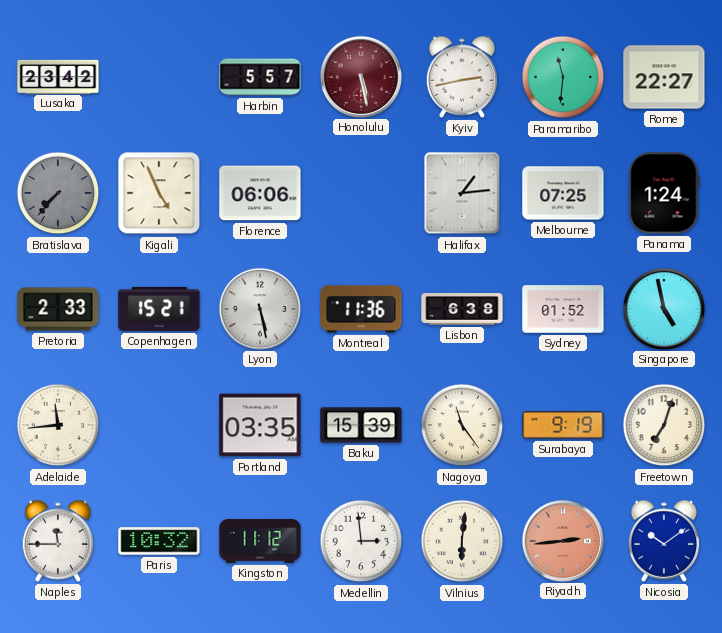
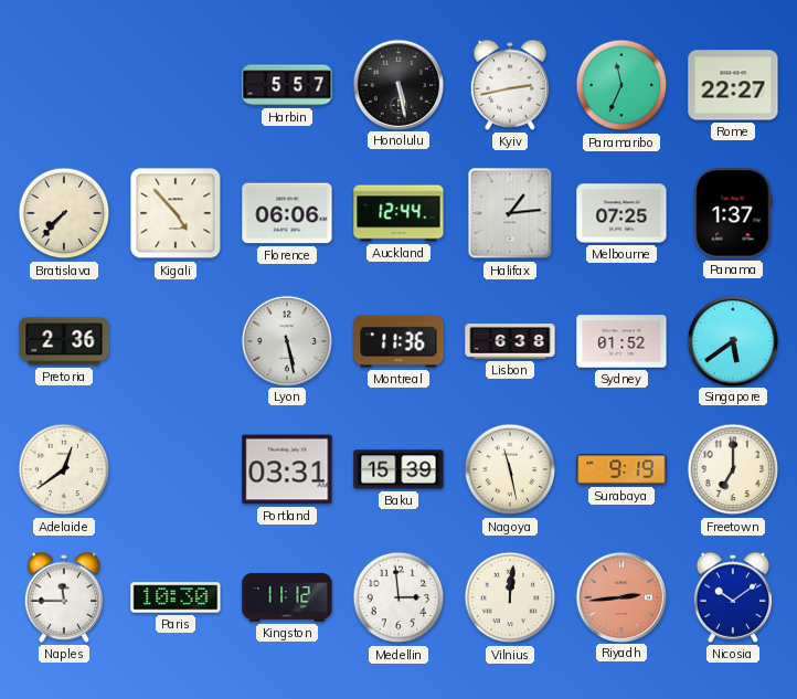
Lusaka: 23:42 -> none
Honolulu dial: burgundy -> black
Paramaribo: 11:31 -> 11:34
Bratislava dial: grey -> cream
Kigali: 4:56 -> 4:53
Auckland: none -> 12:44
Panama: 1:24 -> 1:37
Pretoria: 2:33 -> 2:36
Copenhagen: 15:21 -> none
Singapore: 4:58 -> 5:39
Adelaide: 11:44 -> 12:39
Portland: 03:35 -> 03:31
Nagoya: 11:24 -> 11:28
Freetown: 7:03 -> 7:00
Paris: 10:32 -> 10:30
Vilnius: 6:01 -> 12:01
